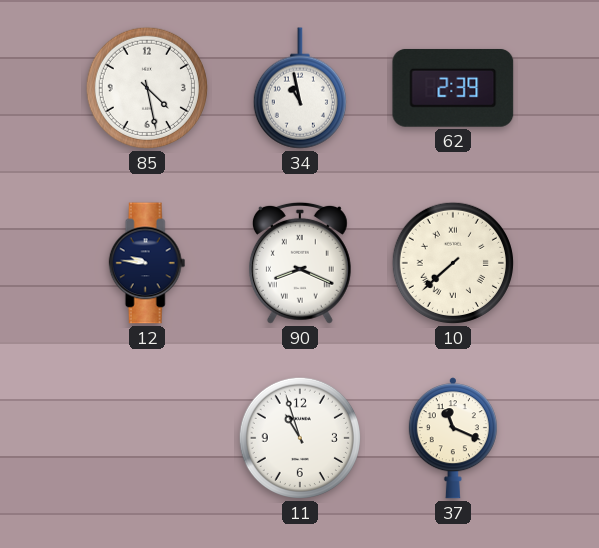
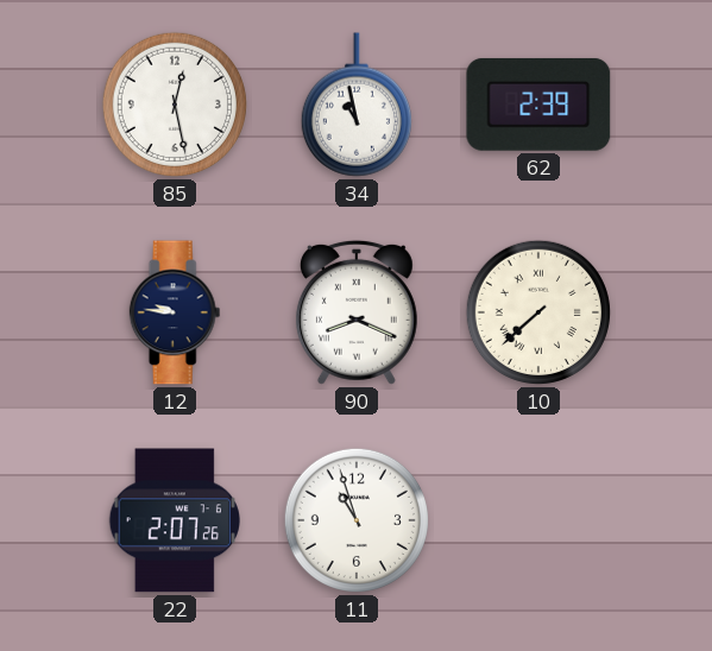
85: 4:28 -> 12:28
22: none -> 2:07
37: 11:19 -> none
